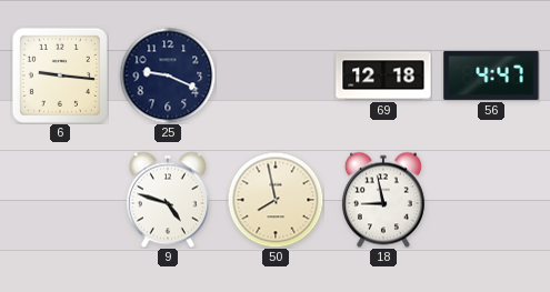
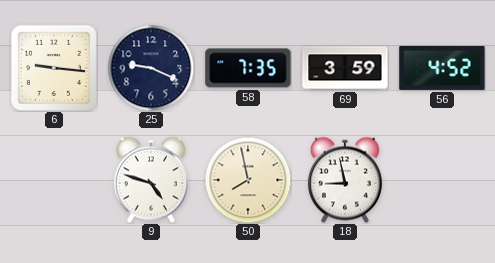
58: none -> 7:35
69: 12:18 -> 3:59
56: 4:47 -> 4:52
